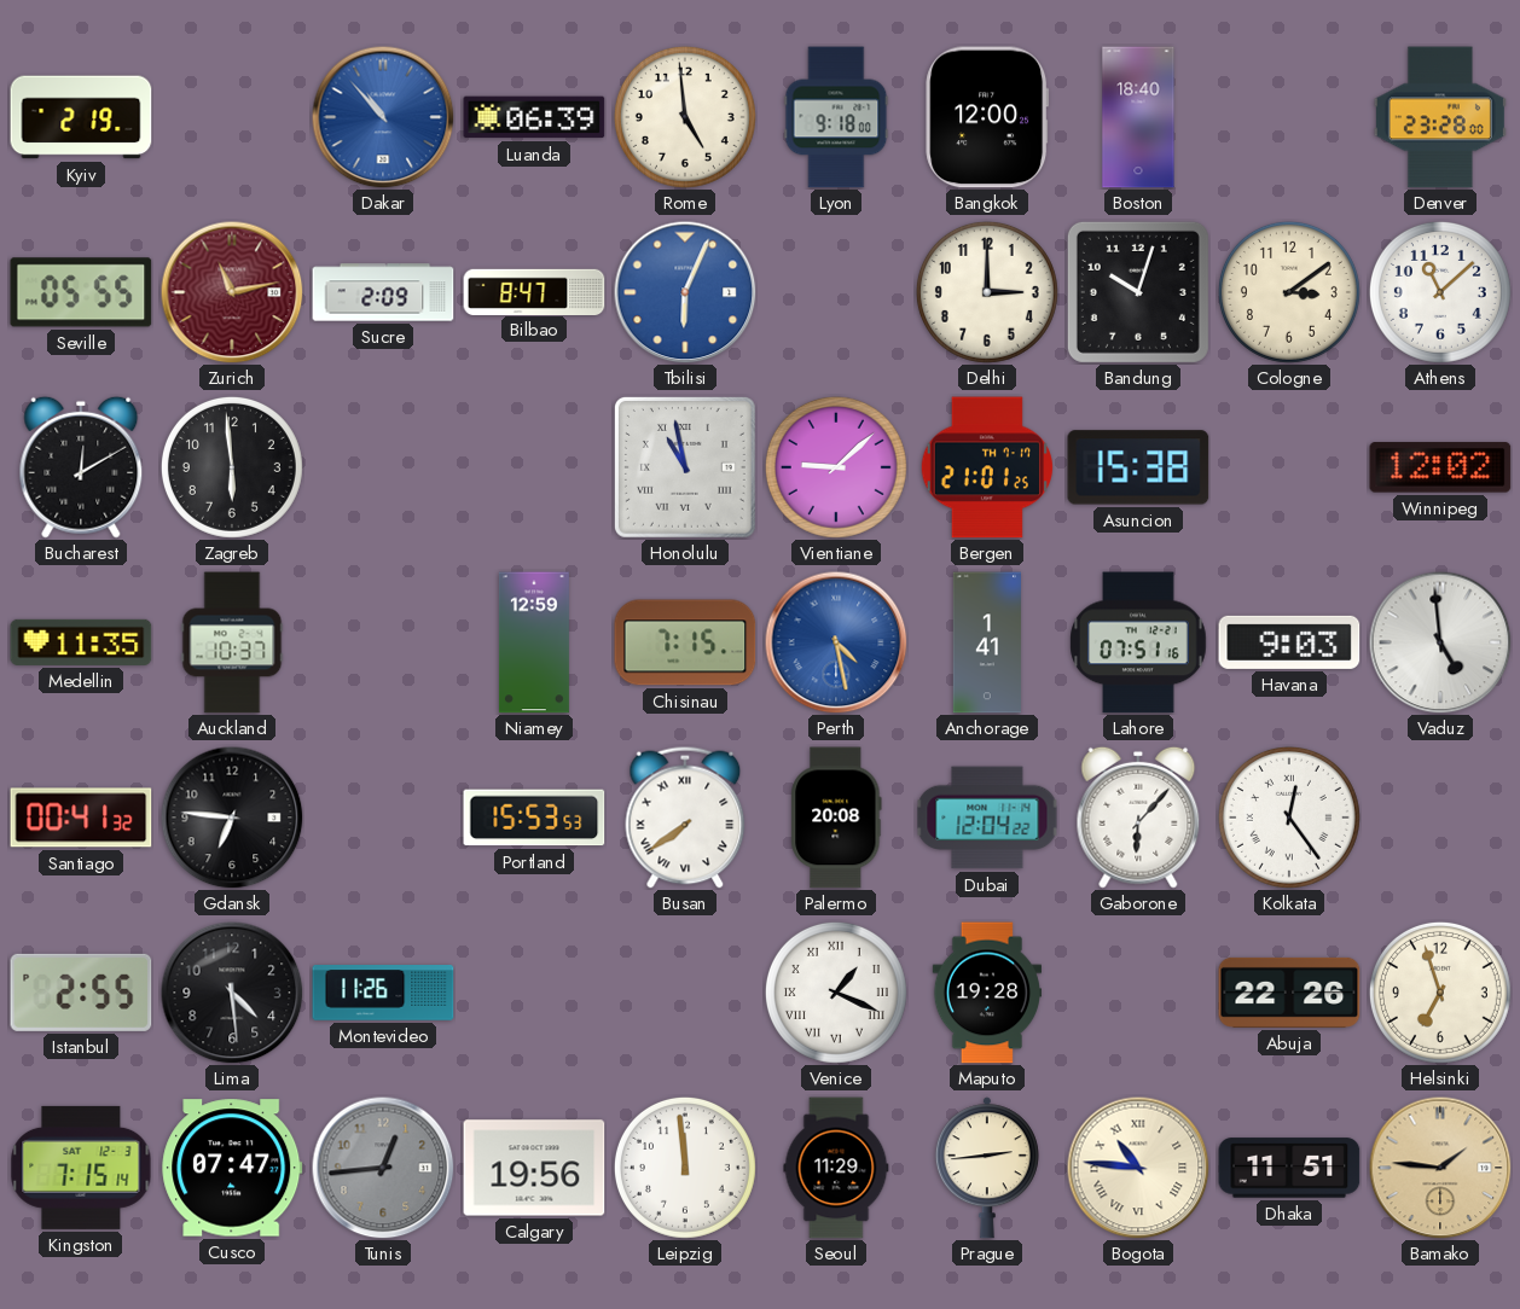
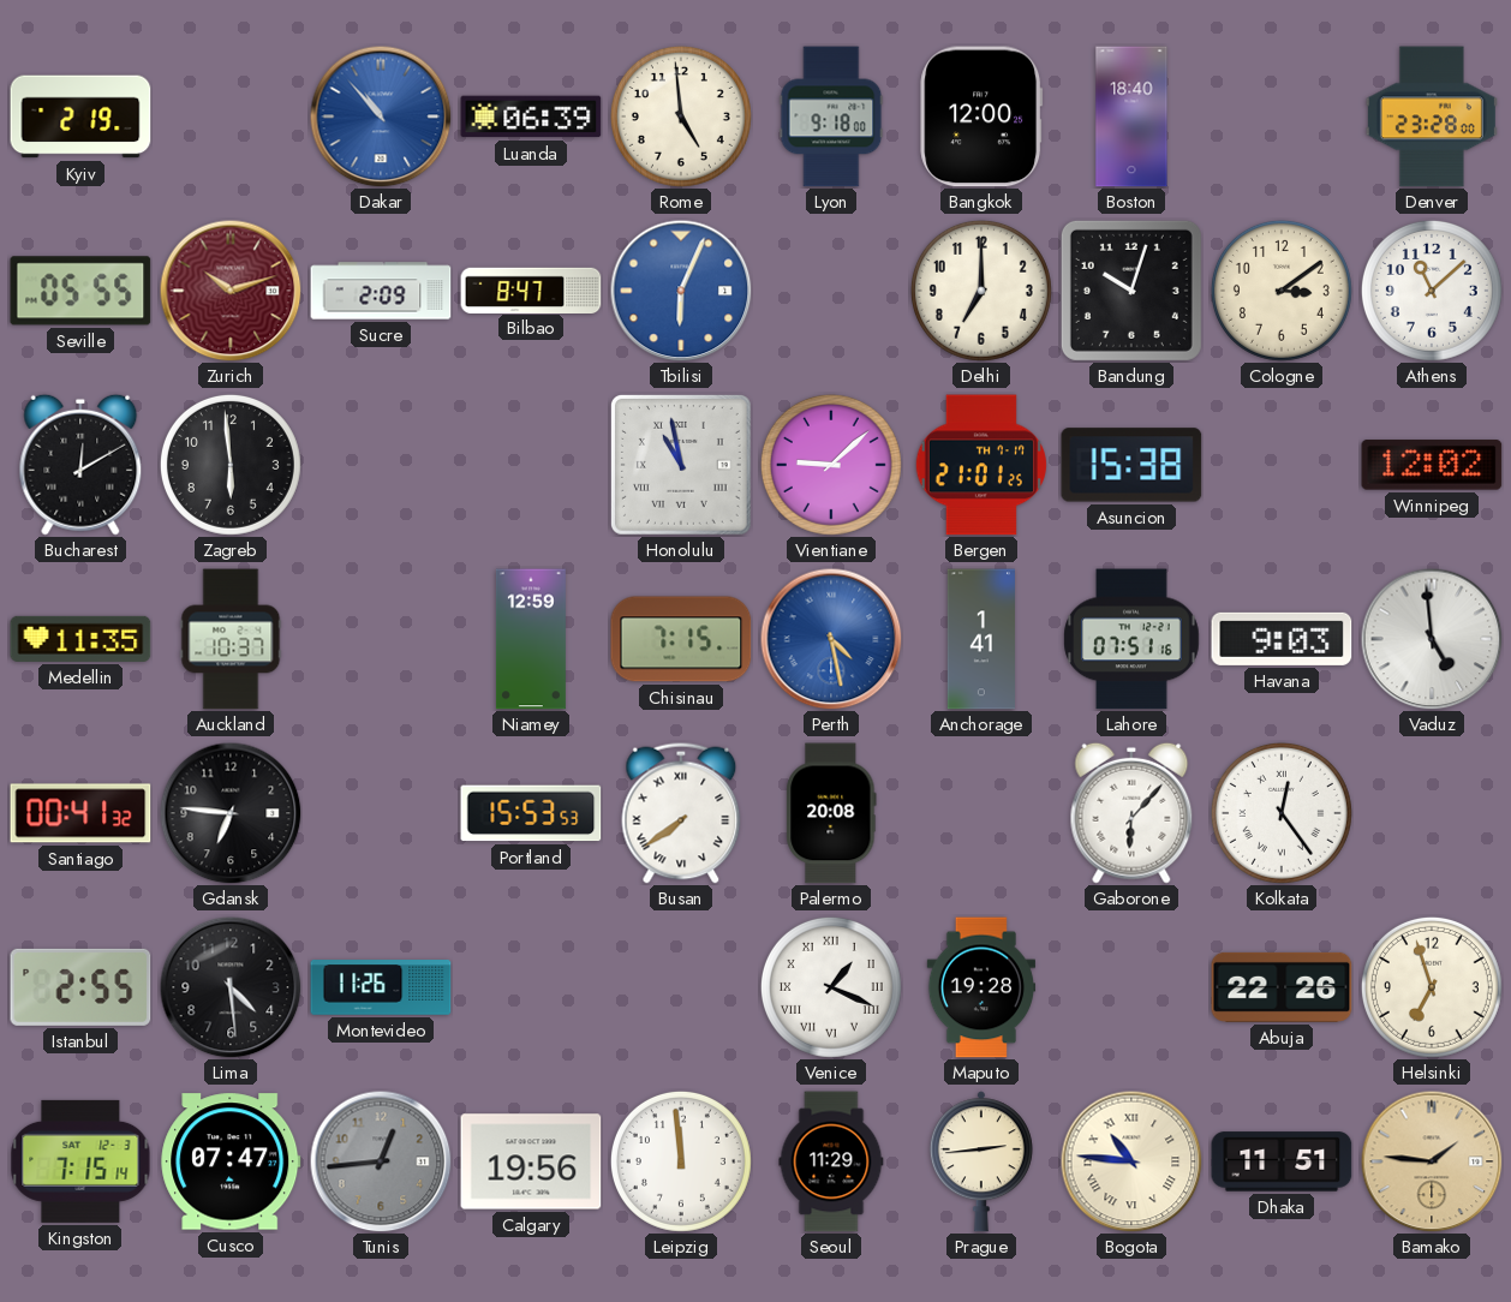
Zurich: 11:13 -> 10:12
Delhi: 3:00 -> 7:00
Dubai: 12:04 -> none
